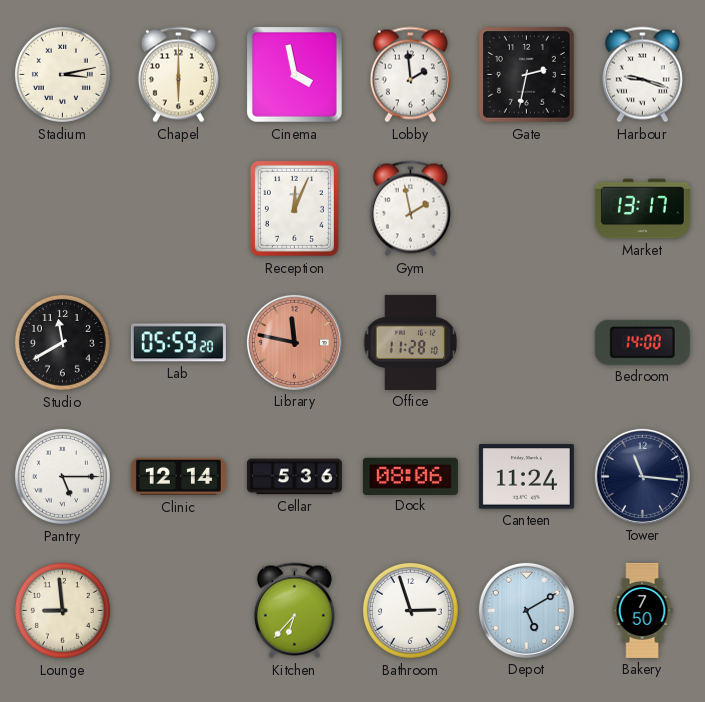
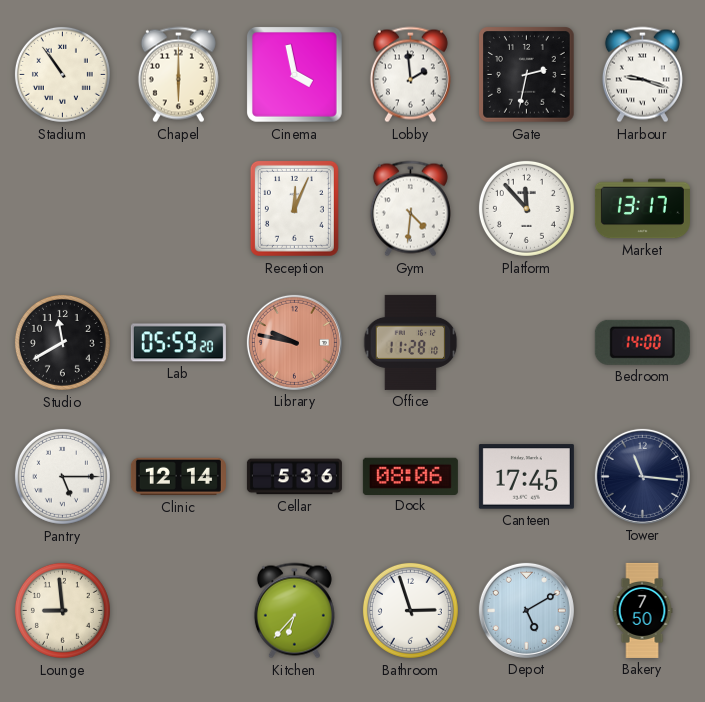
Stadium: 3:13 -> 10:54
Gym: 1:58 -> 4:31
Platform: none -> 11:53
Library: 11:47 -> 9:47
Canteen: 11:24 -> 17:45
